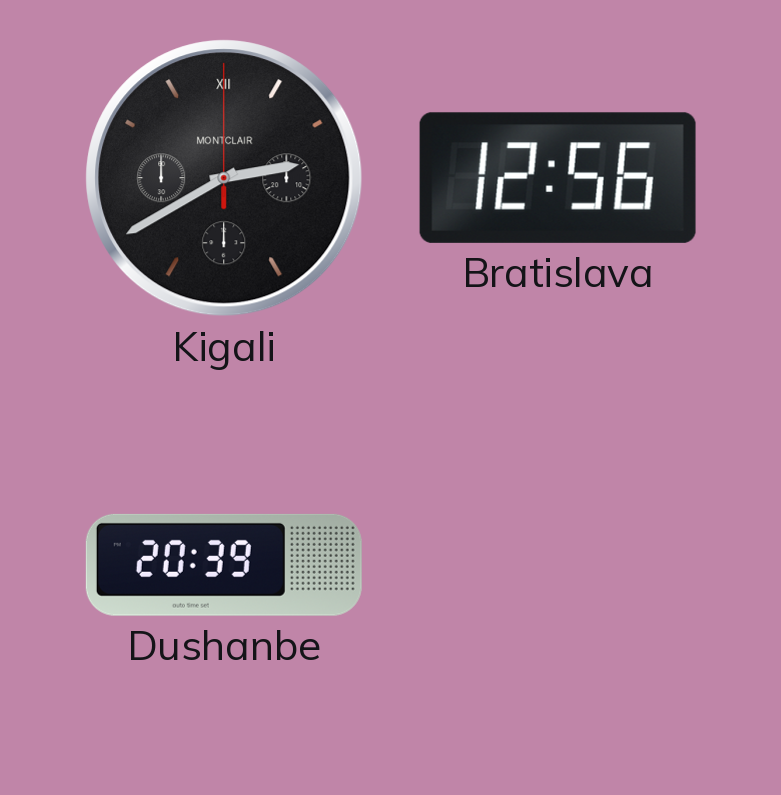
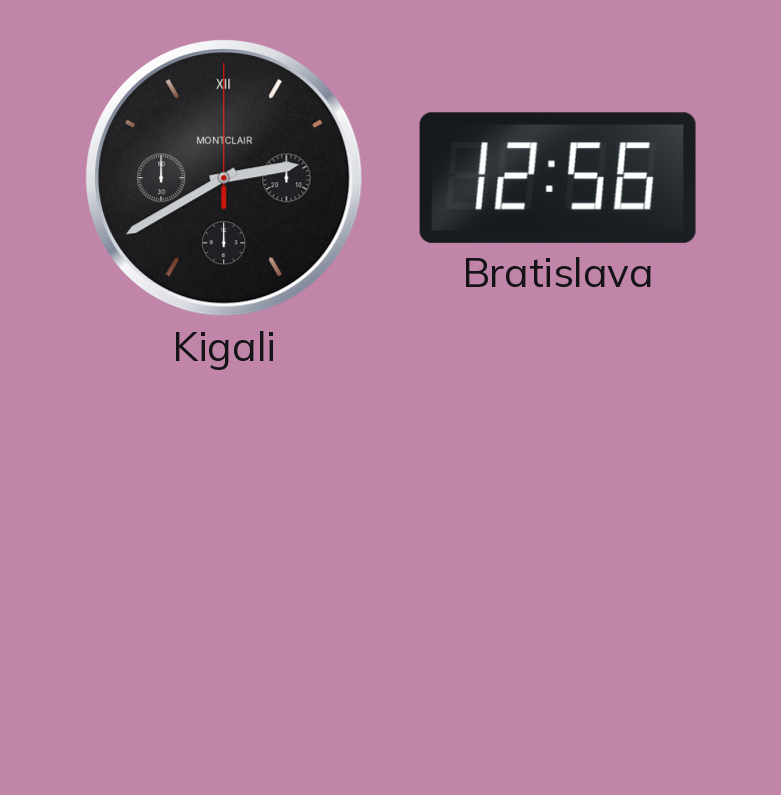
Dushanbe: 20:39 -> none
